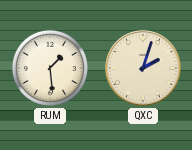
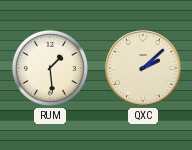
QXC: 2:03 -> 2:08
